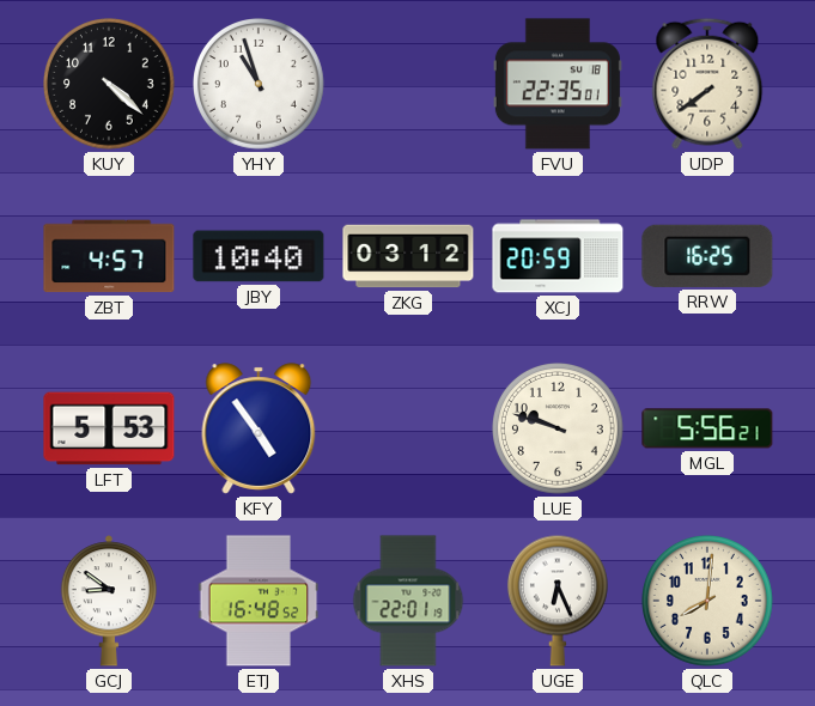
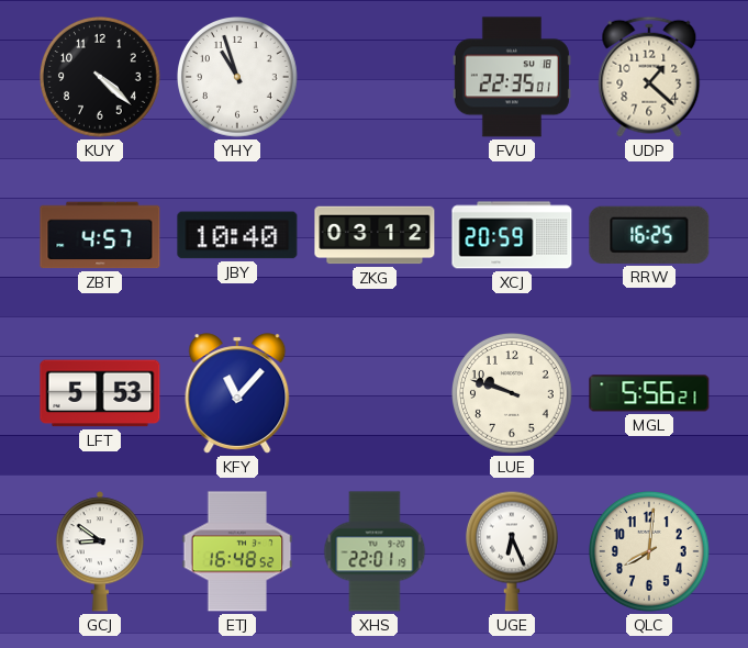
UDP: 7:39 -> 1:22
KFY: 4:54 -> 11:07
